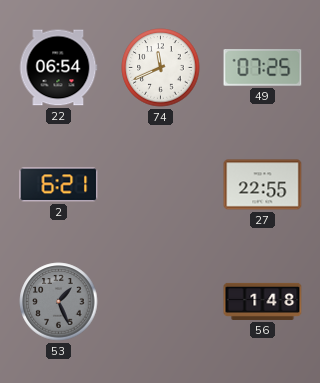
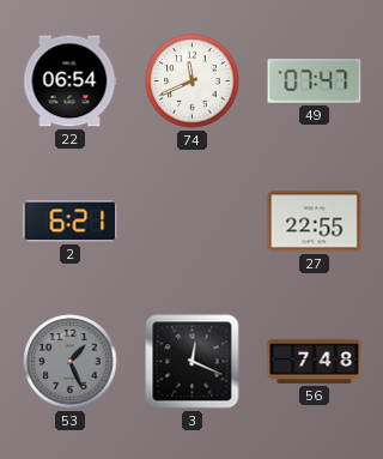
49: 07:25 -> 07:47
3: none -> 12:19
56: 1:48 -> 7:48
